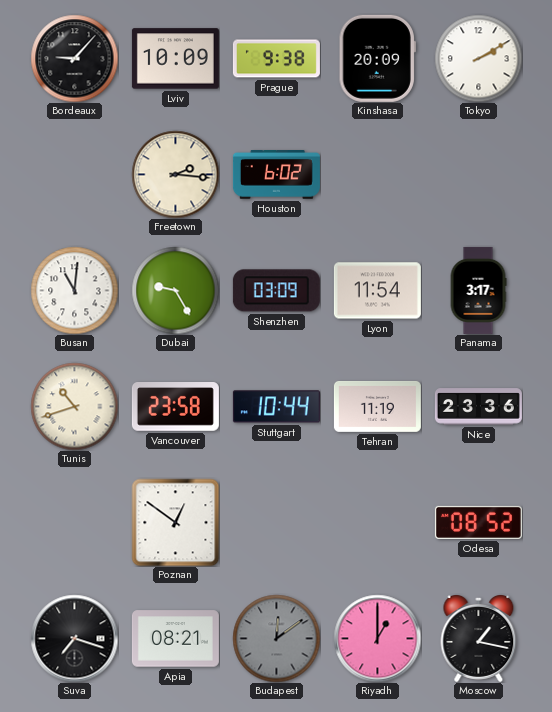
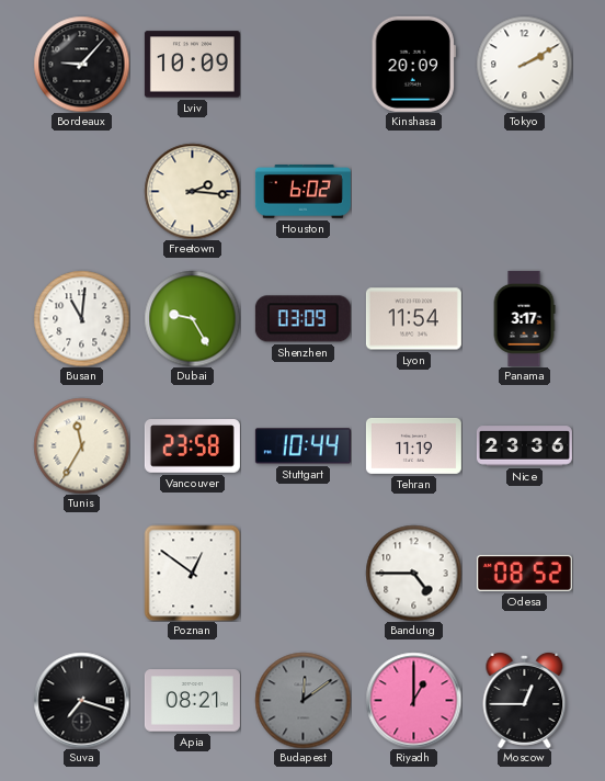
Prague: 9:38 -> none
Tunis: 10:42 -> 11:35
Bandung: none -> 4:45
Moscow: 1:17 -> 12:45
